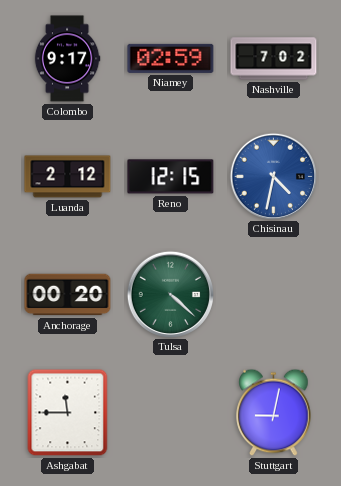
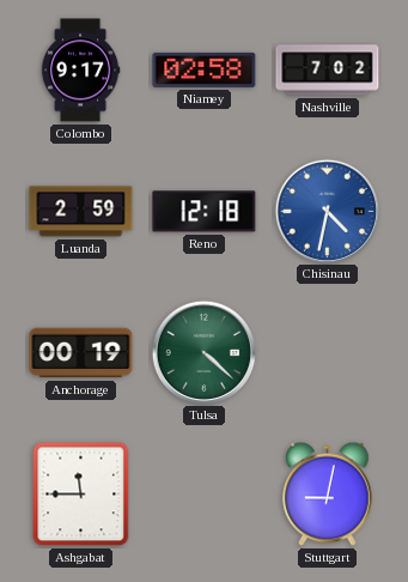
Niamey: 02:59 -> 02:58
Luanda: 2:12 -> 2:59
Reno: 12:15 -> 12:18
Anchorage: 00:20 -> 00:19
